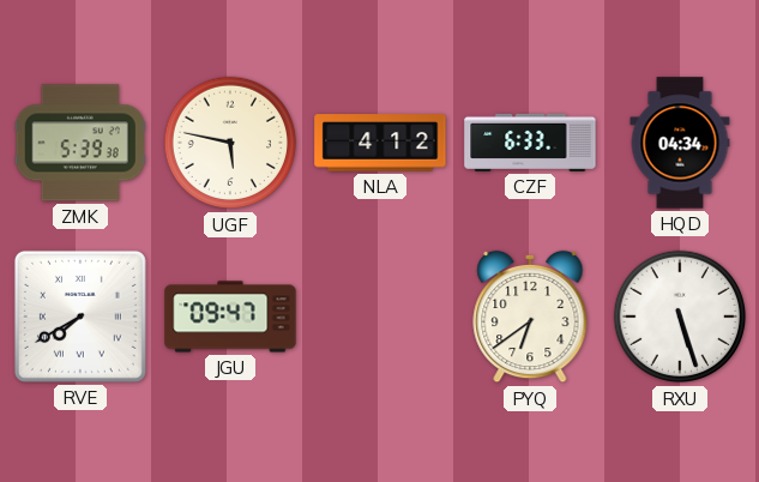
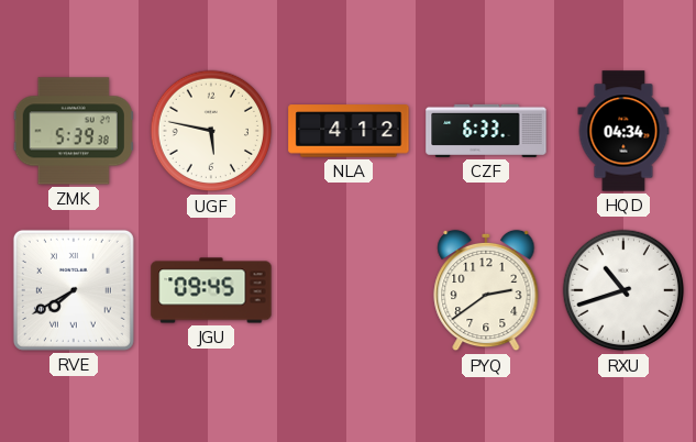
JGU: 09:47 -> 09:45
PYQ: 6:39 -> 2:39
RXU: 5:27 -> 10:42
